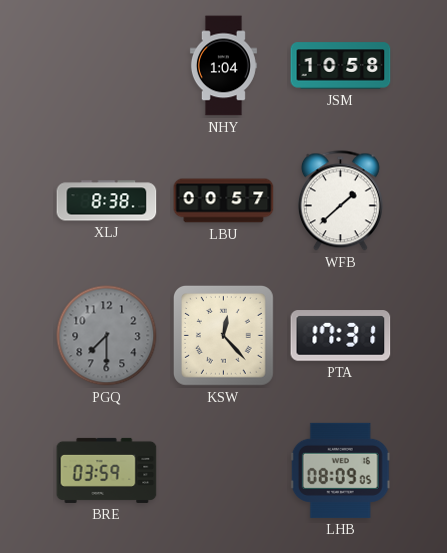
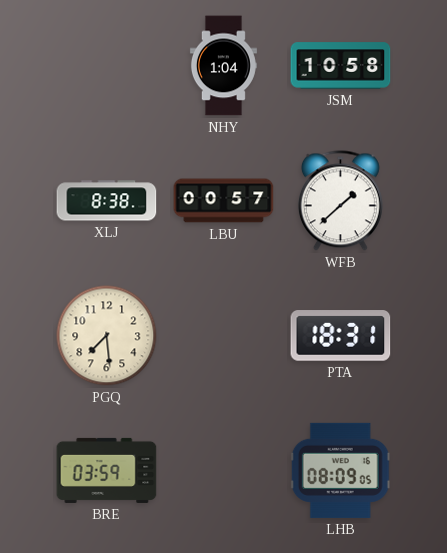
PGQ: 7:30 -> 7:29
PGQ dial: grey -> cream
KSW: 12:23 -> none
PTA: 17:31 -> 18:31
